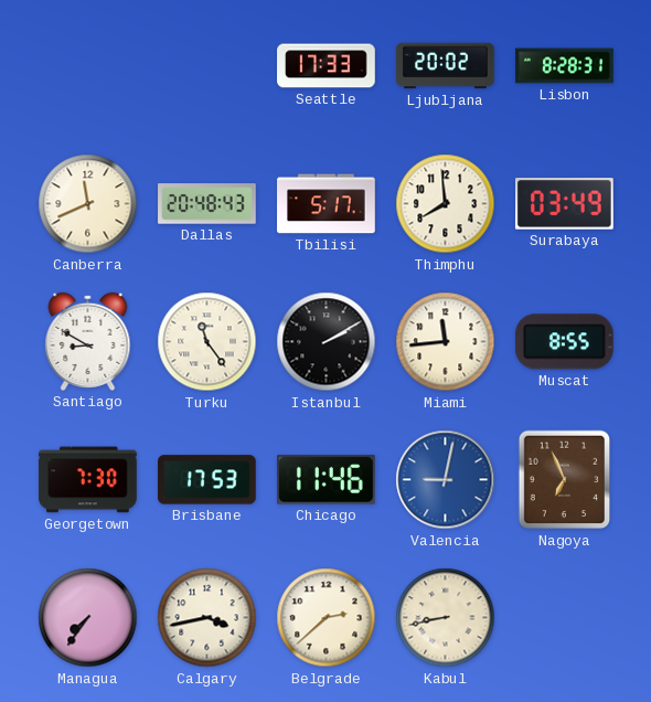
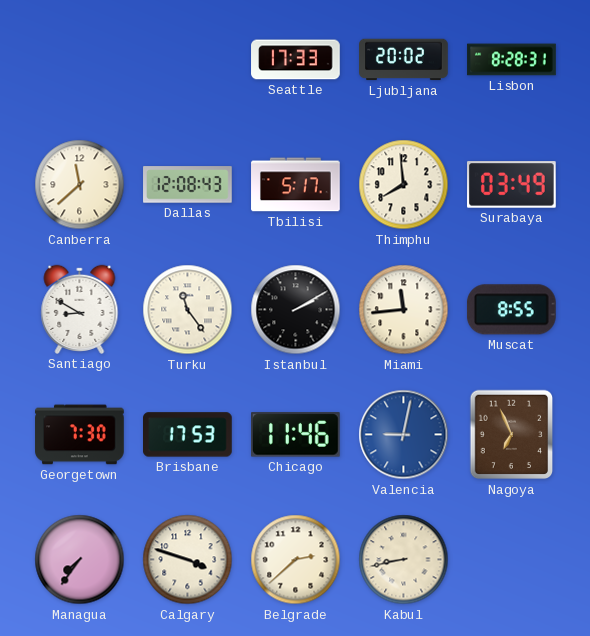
Canberra: 11:41 -> 11:38
Dallas: 20:48 -> 12:08
Calgary: 3:43 -> 3:48
